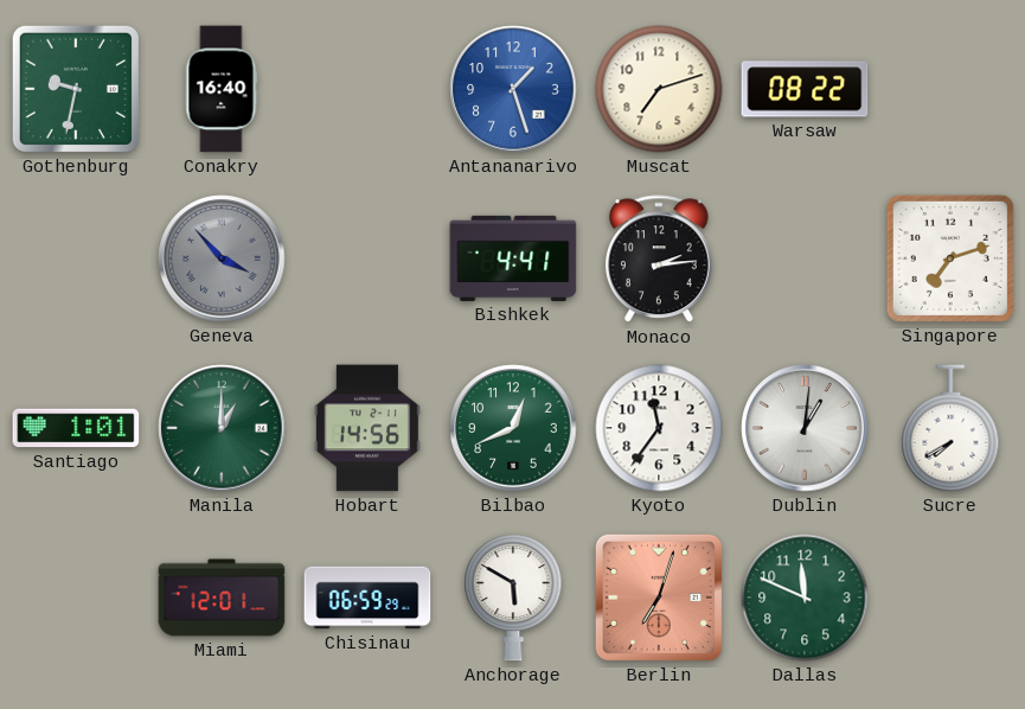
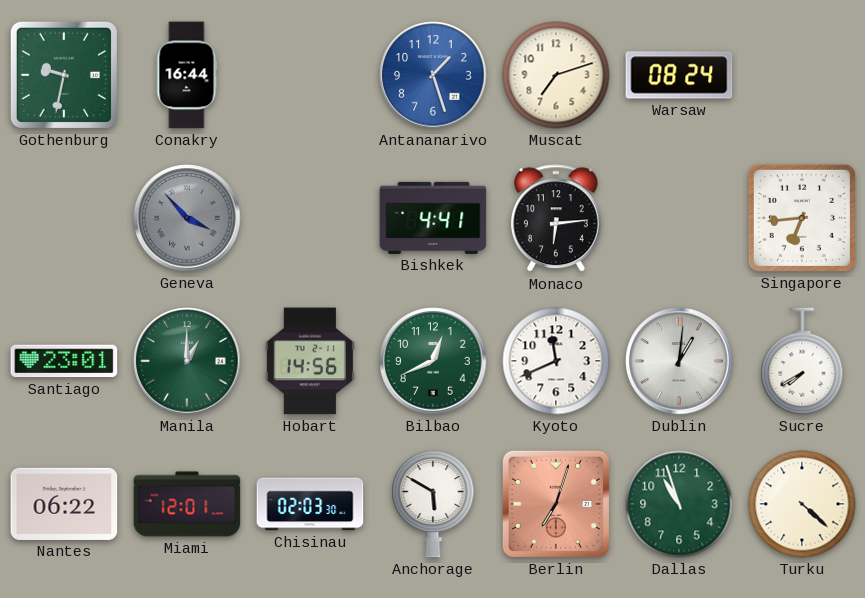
Conakry: 16:40 -> 16:44
Warsaw: 08:22 -> 08:24
Monaco: 2:14 -> 6:14
Singapore: 7:12 -> 6:44
Santiago: 1:01 -> 23:01
Kyoto: 11:36 -> 11:41
Nantes: none -> 06:22
Chisinau: 06:59 -> 02:03
Dallas: 11:49 -> 10:57
Turku: none -> 4:22
